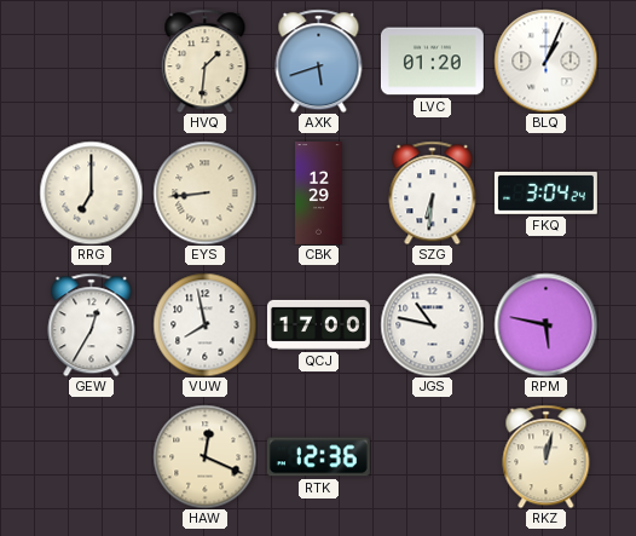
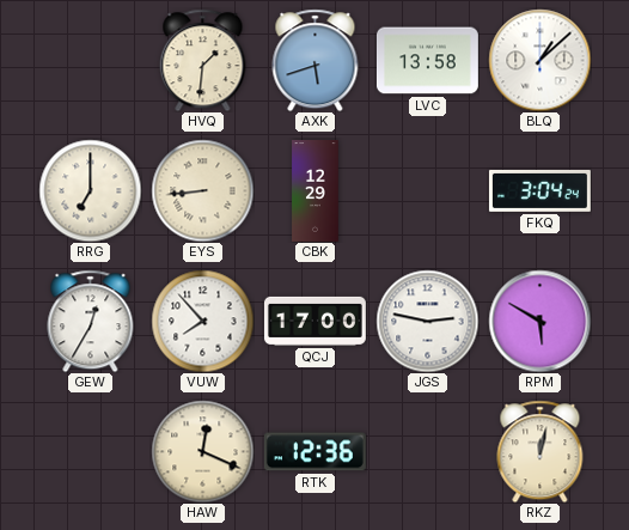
LVC: 01:20 -> 13:58
BLQ: 1:04 -> 1:08
SZG: 6:31 -> none
VUW: 7:58 -> 7:53
JGS: 10:47 -> 2:47
RPM: 5:47 -> 5:50
